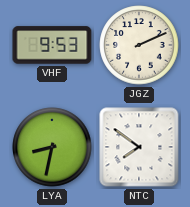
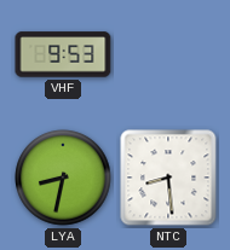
JGZ: 2:11 -> none
NTC: 7:51 -> 8:29
